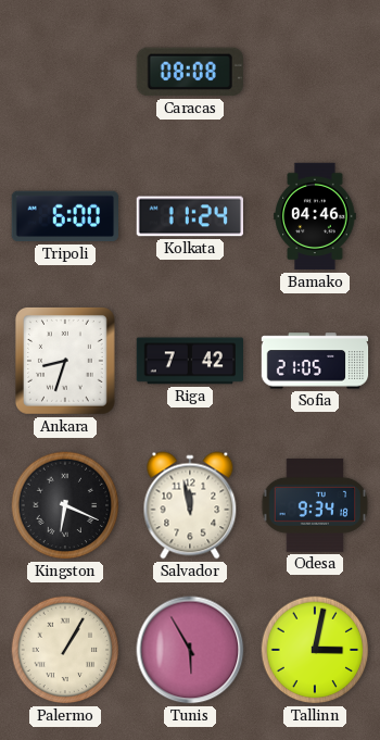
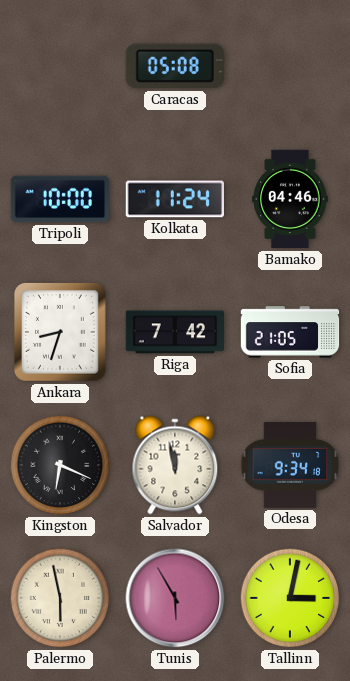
Caracas: 08:08 -> 05:08
Tripoli: 6:00 -> 10:00
Palermo: 1:05 -> 5:58
